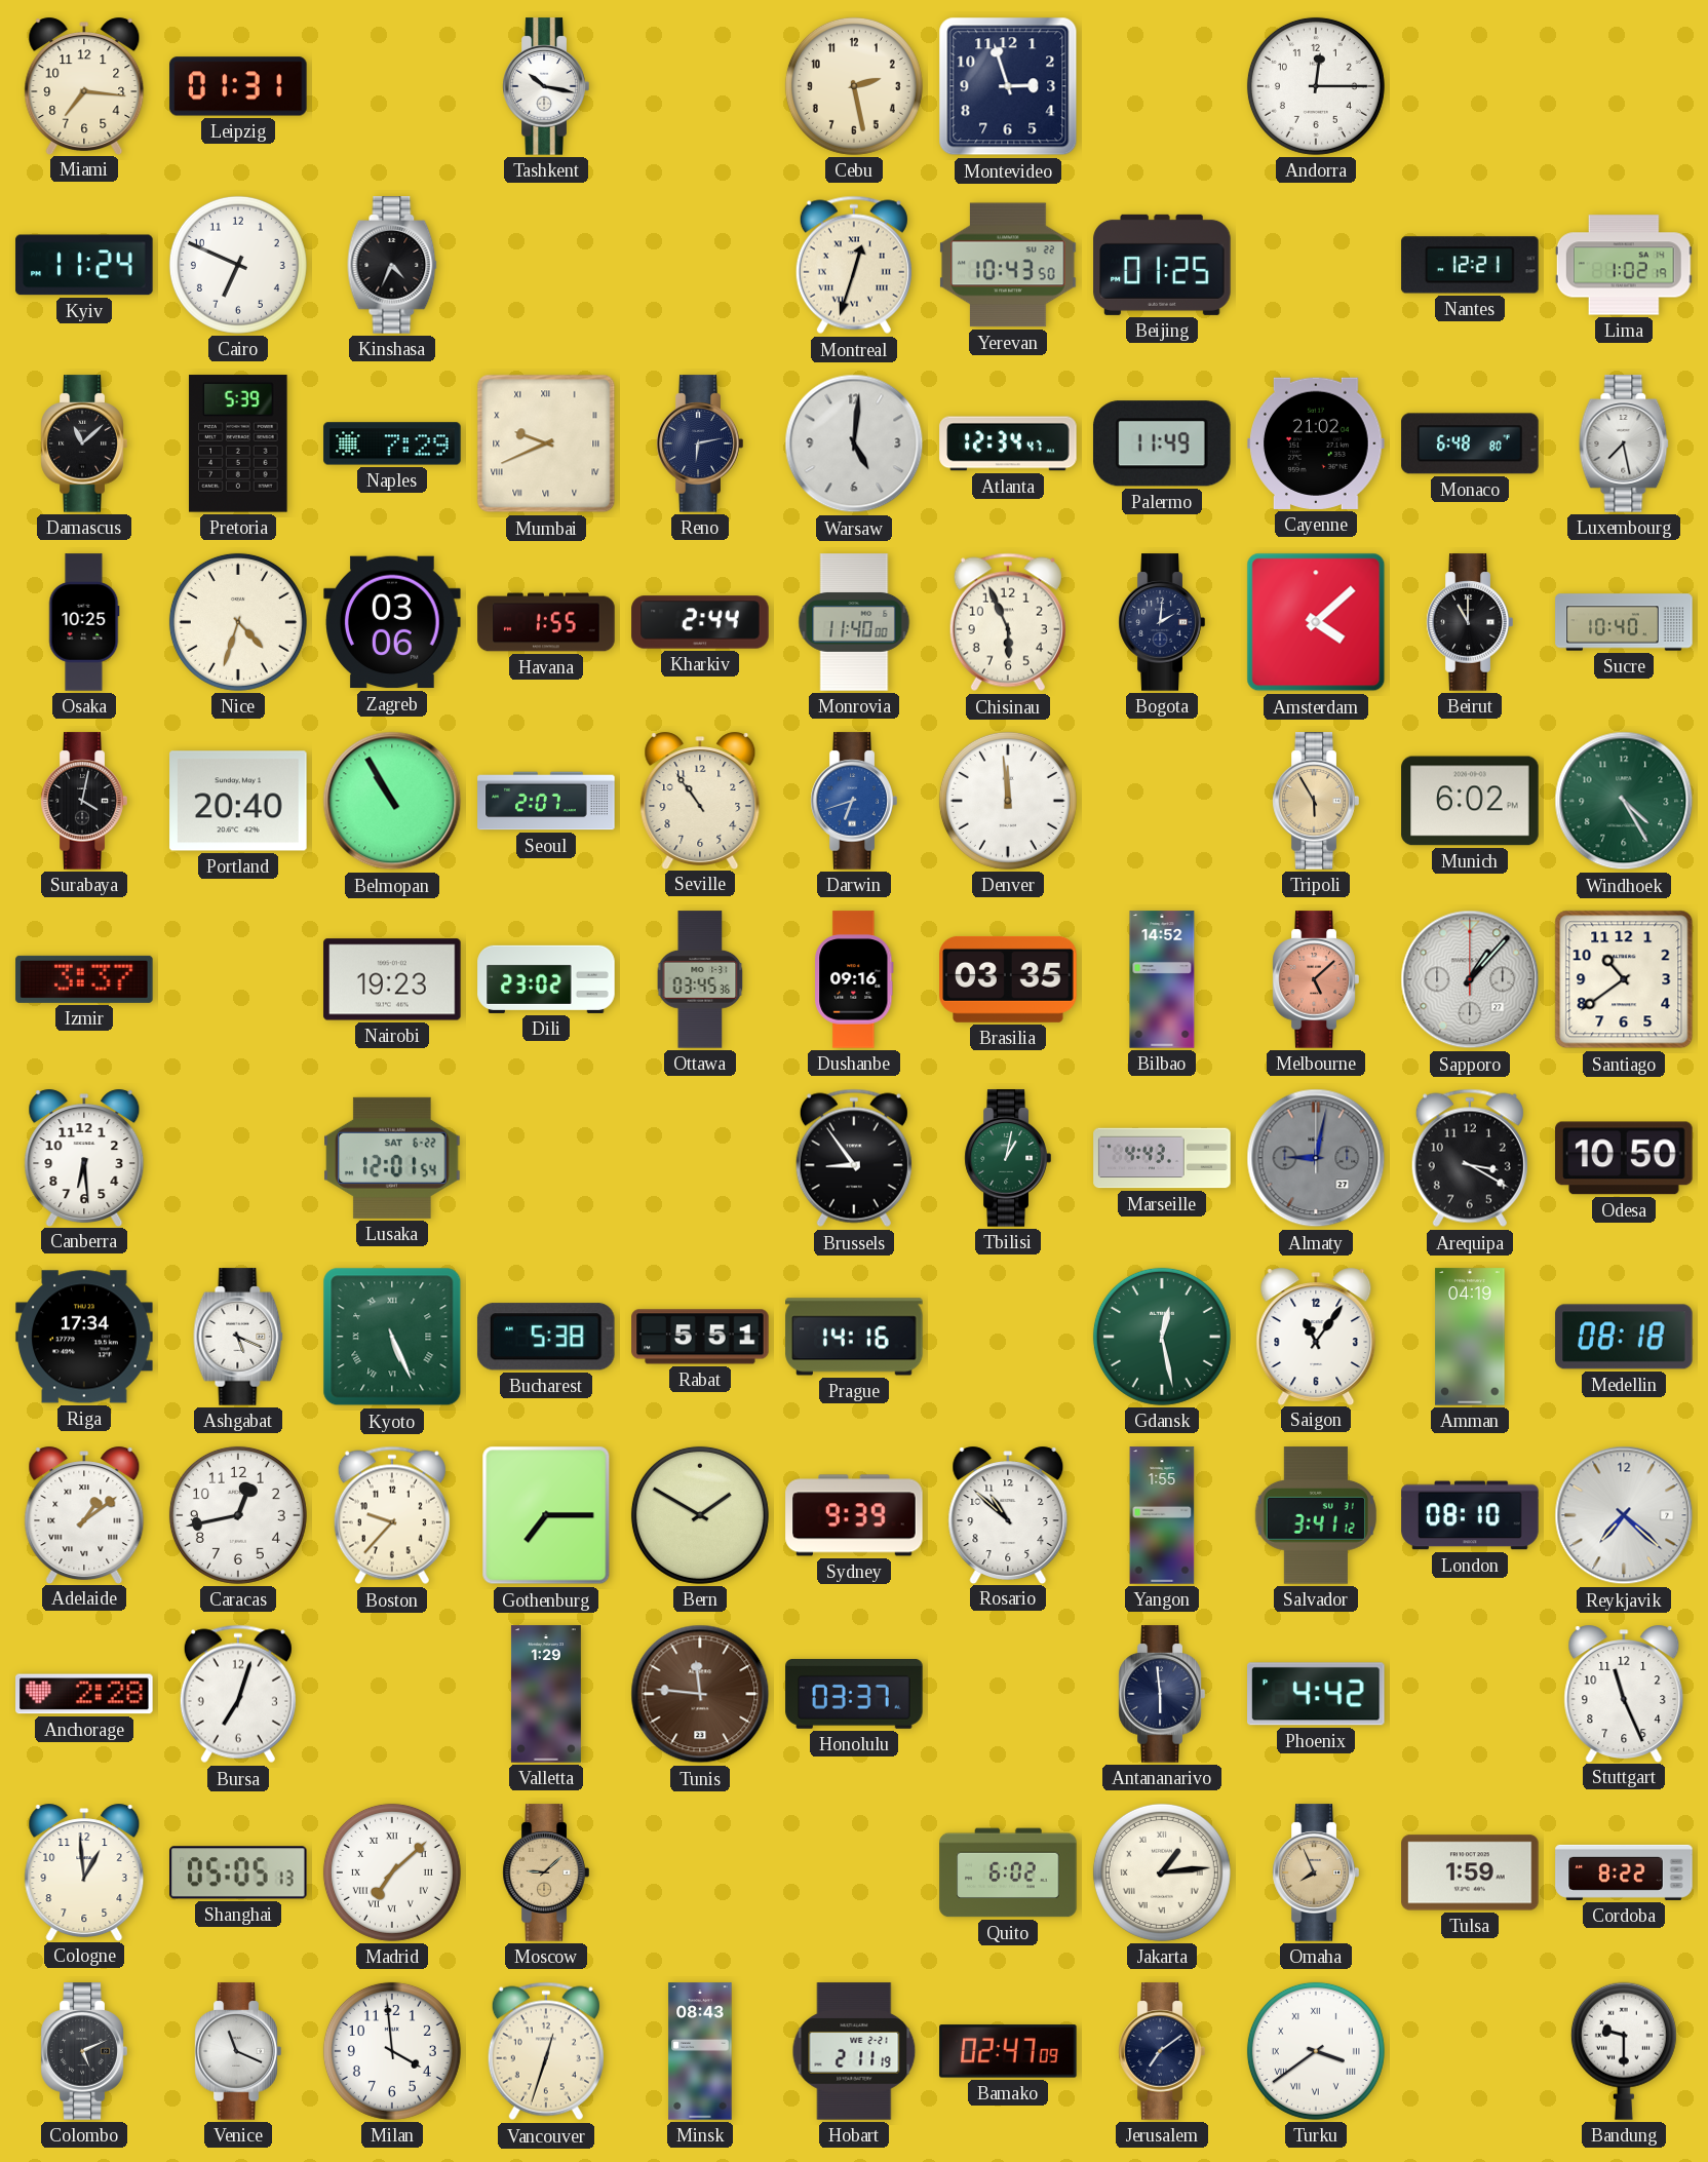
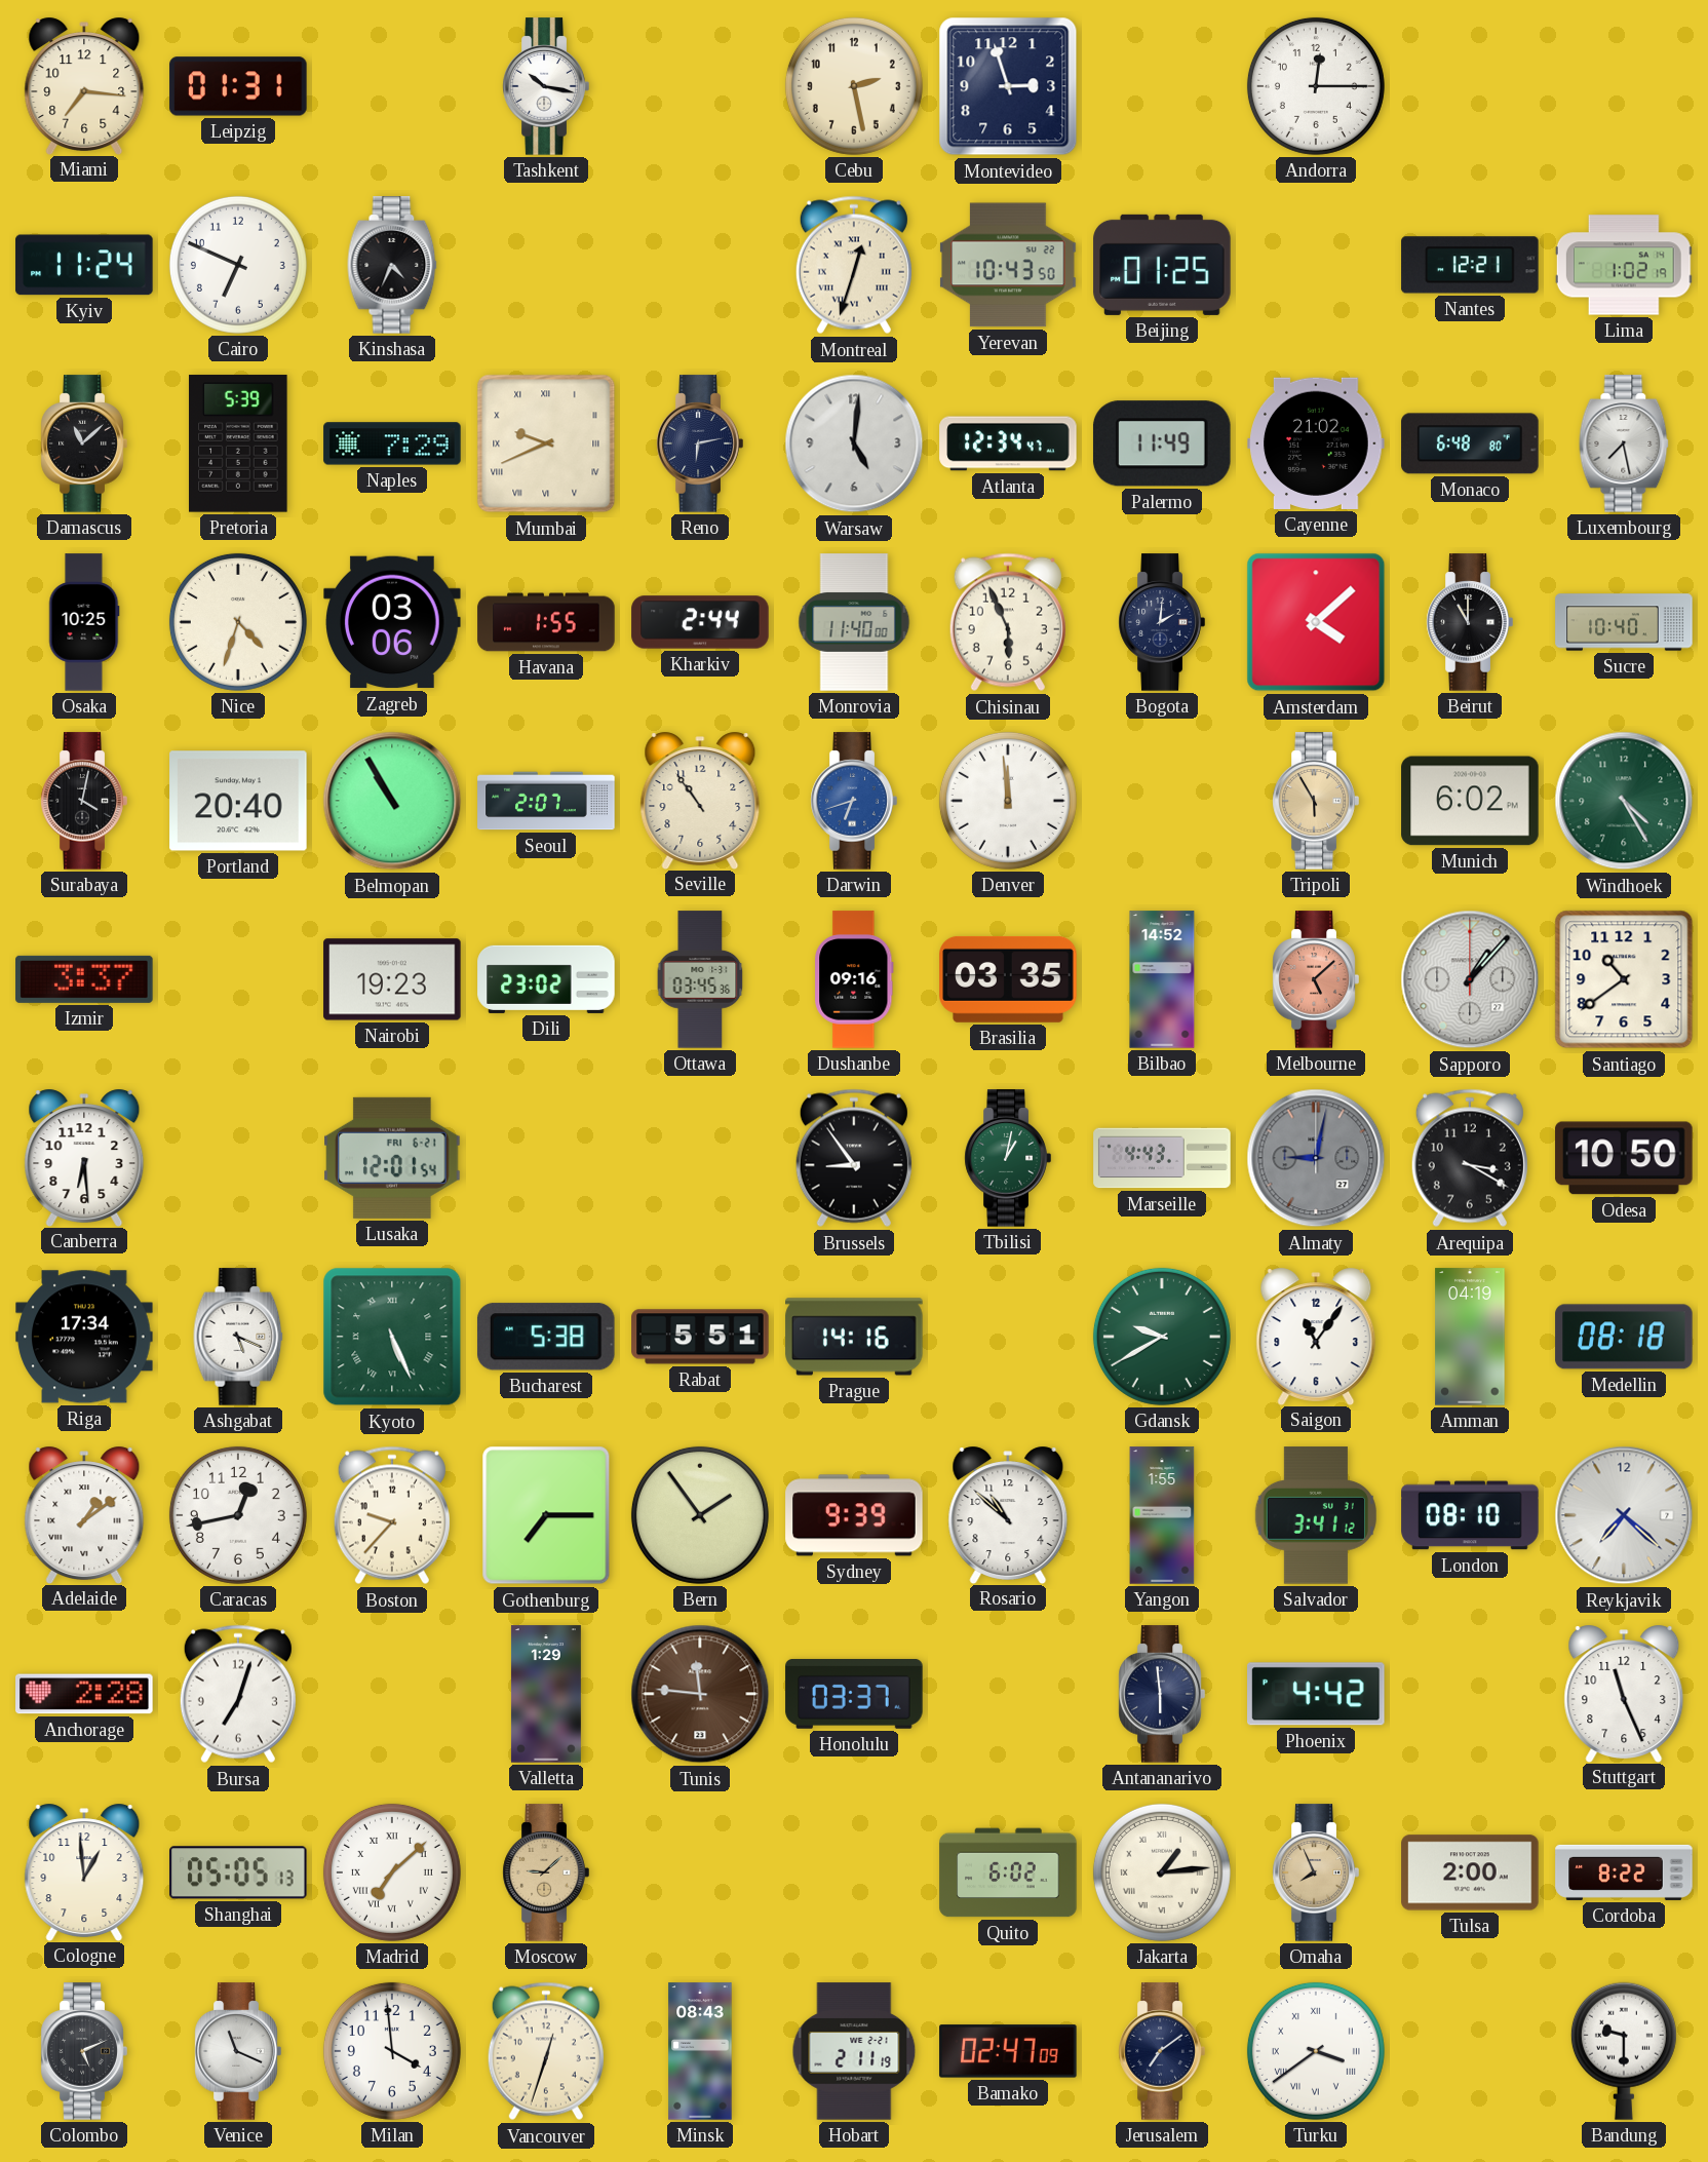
Lusaka date: SAT 6-22 -> FRI 6-21
Gdansk: 12:28 -> 9:40
Bern: 1:50 -> 1:54
Tulsa: 1:59 -> 2:00
